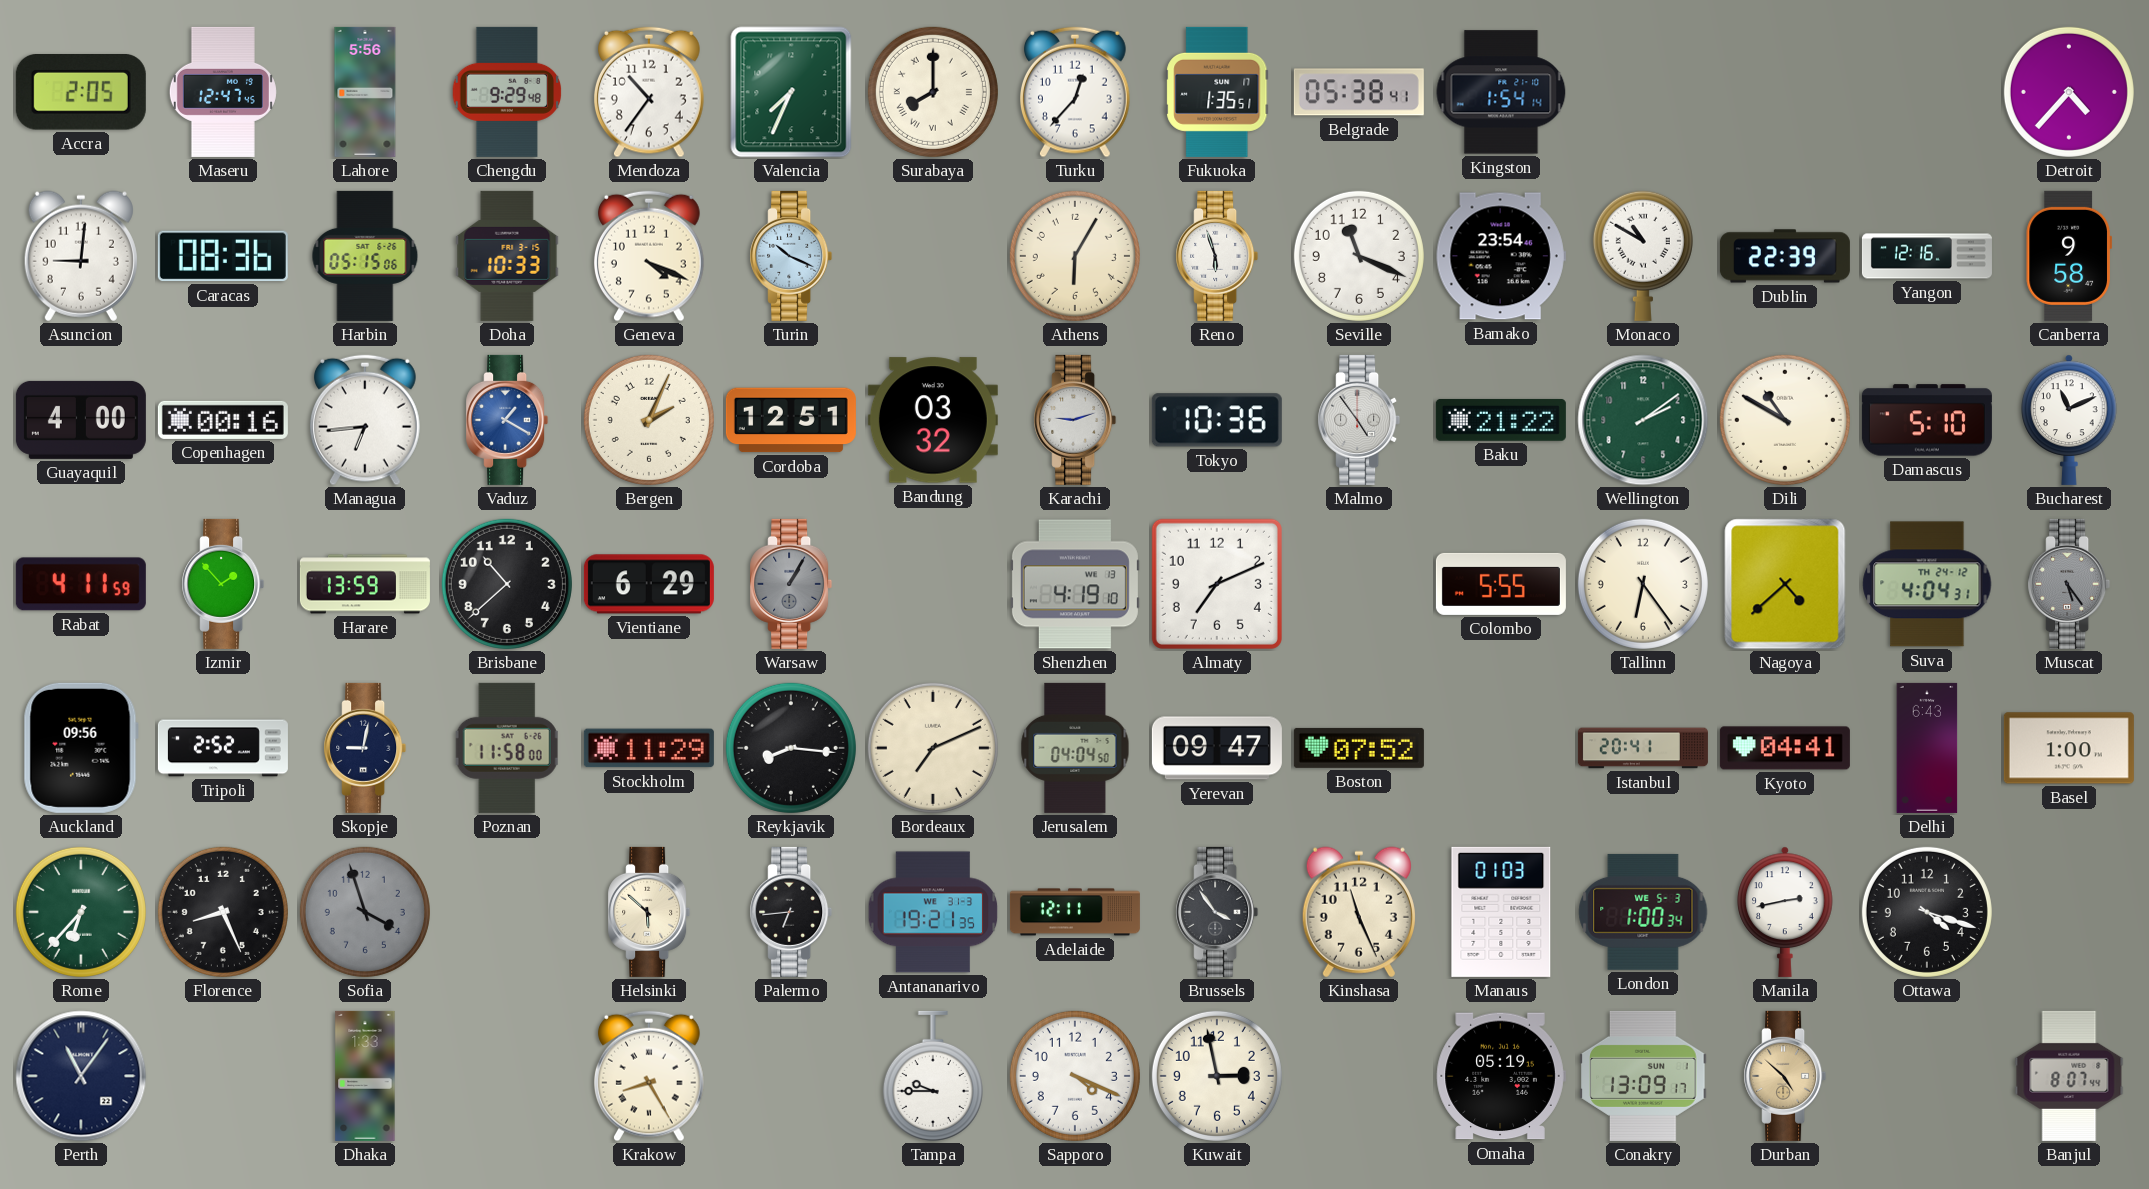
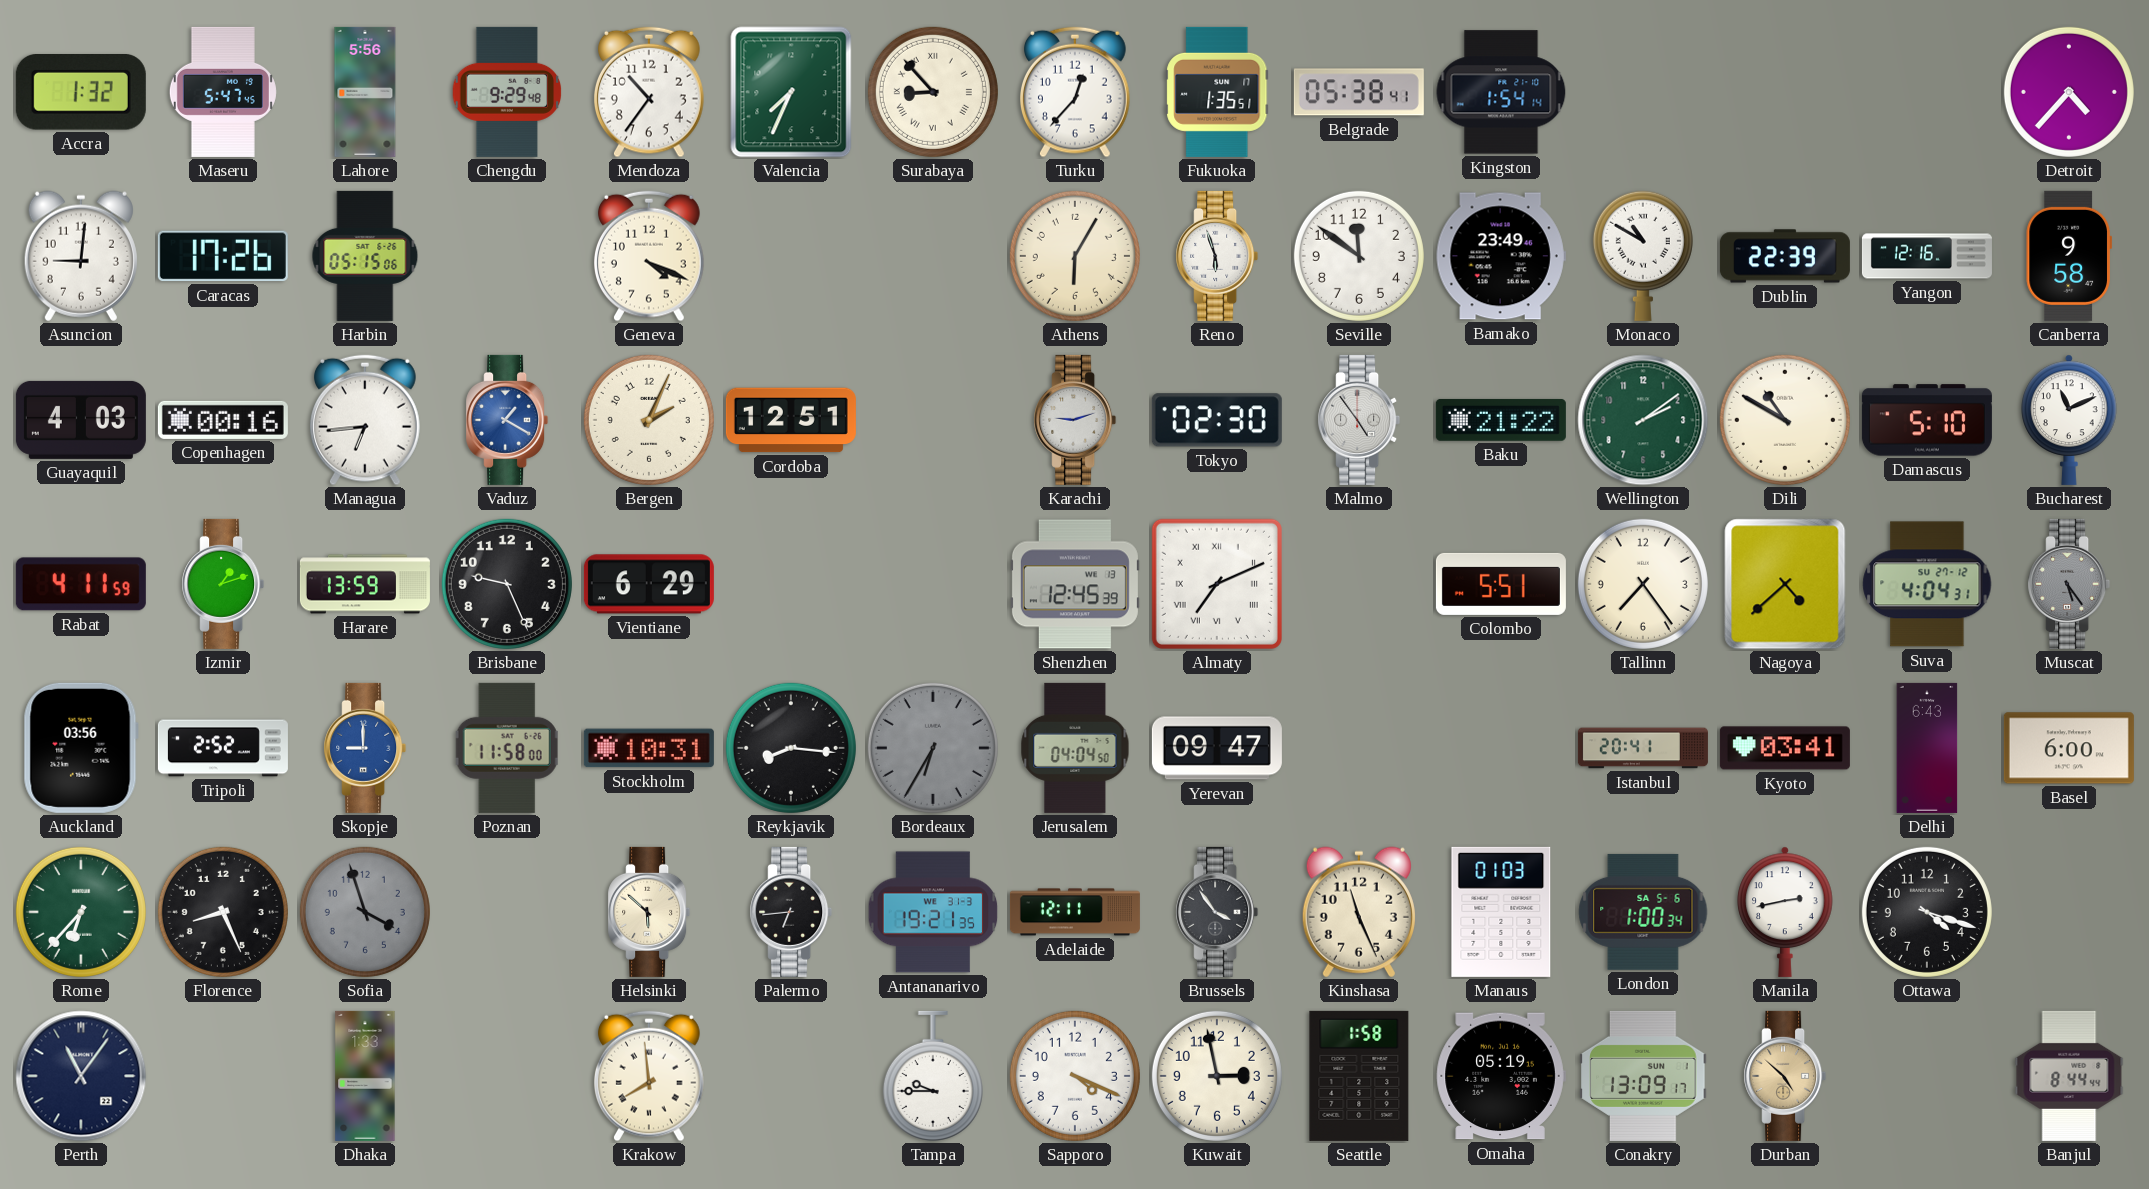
Accra: 2:05 -> 1:32
Maseru: 12:47 -> 5:47
Surabaya: 8:00 -> 8:53
Caracas: 08:36 -> 17:26
Doha: 10:33 -> none
Turin: 10:19 -> none
Seville: 11:19 -> 11:51
Bamako: 23:54 -> 23:49
Guayaquil: 4:00 -> 4:03
Bandung: 03:32 -> none
Tokyo: 10:36 -> 02:30
Izmir: 1:53 -> 1:12
Brisbane: 10:38 -> 9:26
Warsaw: 1:05 -> none
Shenzhen: 4:19 -> 12:45
Almaty numerals: Arabic -> Roman
Colombo: 5:55 -> 5:51
Tallinn: 6:24 -> 7:24
Suva date: TH 24-12 -> SU 27-12
Auckland: 09:56 -> 03:56
Skopje: 9:02 -> 9:00
Skopje dial: navy -> blue
Stockholm: 11:29 -> 10:31
Bordeaux: 7:11 -> 6:35
Bordeaux dial: cream -> grey
Boston: 07:52 -> none
Kyoto: 04:41 -> 03:41
Basel: 1:00 -> 6:00
London date: WE 5-3 -> SA 5-6
Krakow: 8:25 -> 7:59
Seattle: none -> 1:58
Banjul: 8:07 -> 8:44
